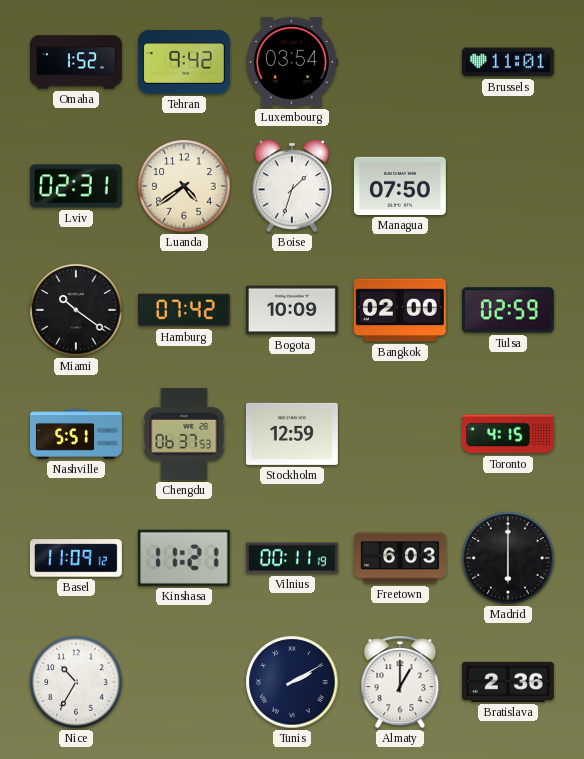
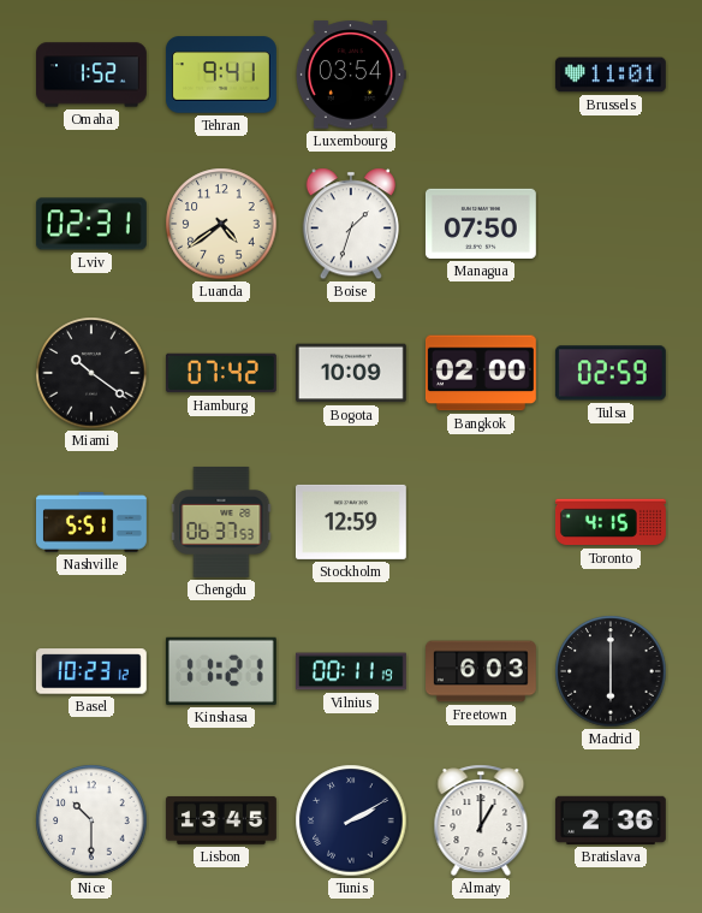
Tehran: 9:42 -> 9:41
Basel: 11:09 -> 10:23
Nice: 10:35 -> 10:30
Lisbon: none -> 13:45
